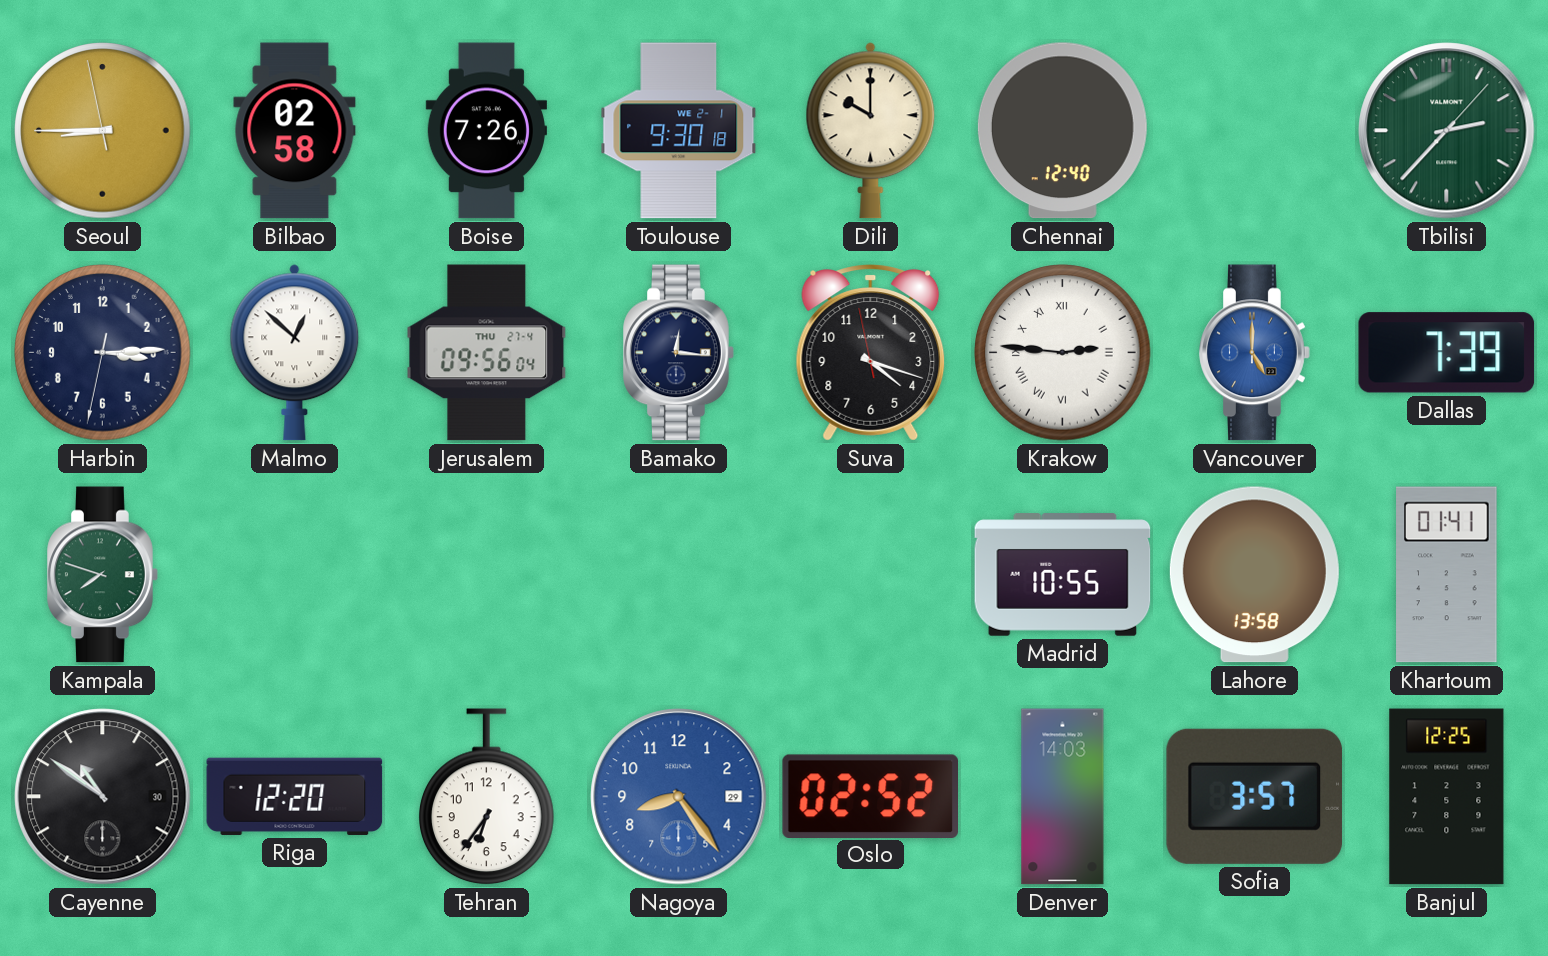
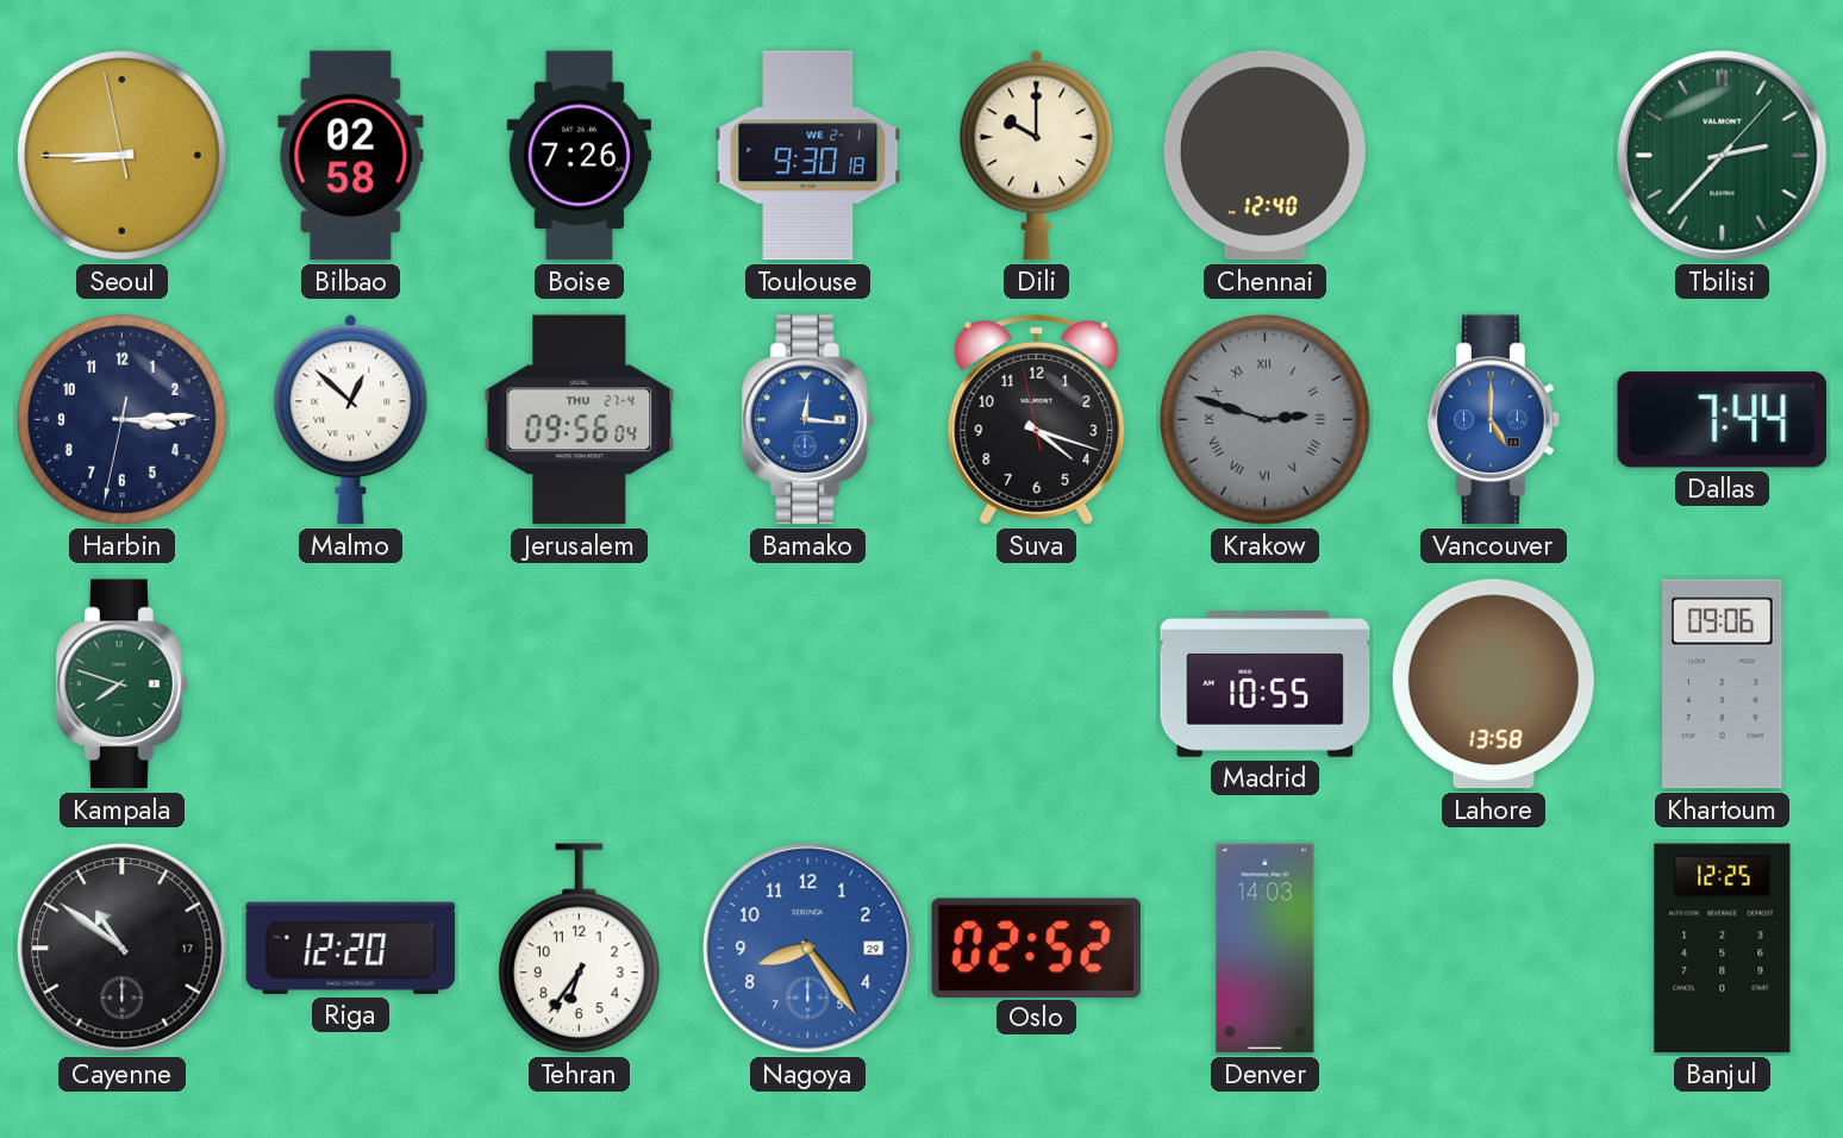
Bamako dial: navy -> blue
Krakow: 2:46 -> 2:48
Krakow dial: white -> grey
Dallas: 7:39 -> 7:44
Khartoum: 01:41 -> 09:06
Cayenne date: 30 -> 17
Sofia: 3:57 -> none
